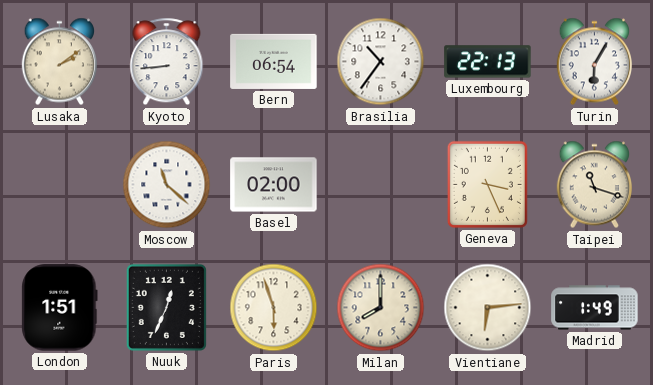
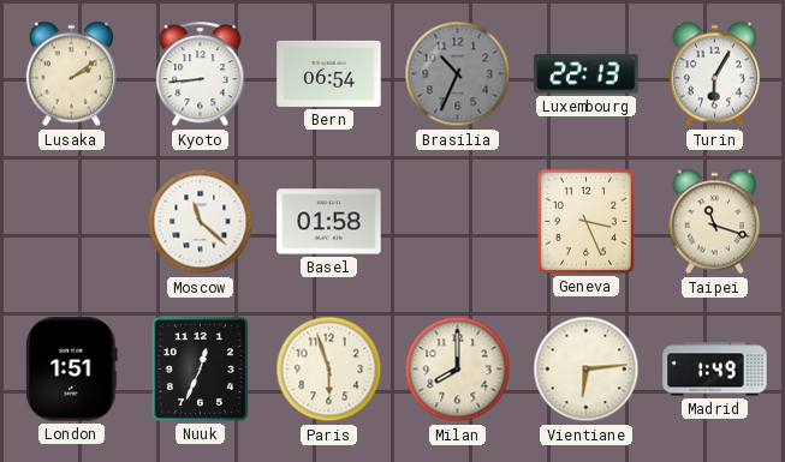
Brasilia: 10:36 -> 10:34
Brasilia dial: white -> grey
Basel: 02:00 -> 01:58
